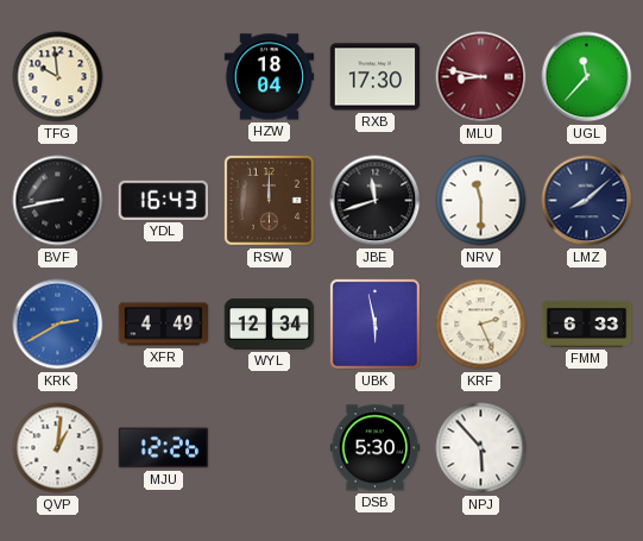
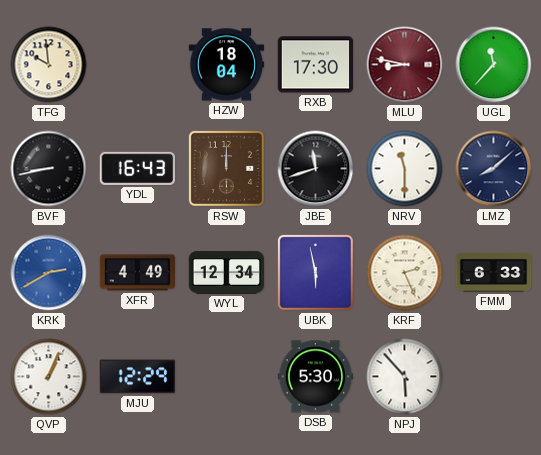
QVP: 1:01 -> 1:04
MJU: 12:26 -> 12:29
